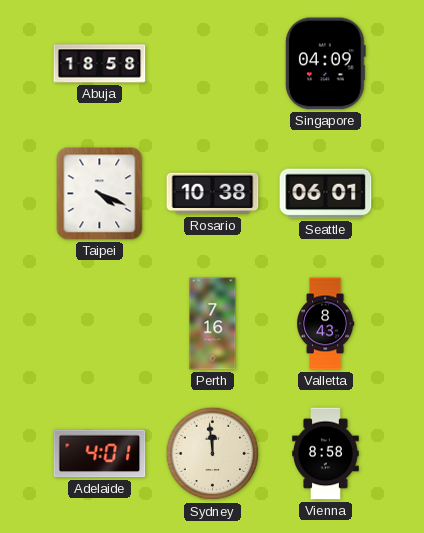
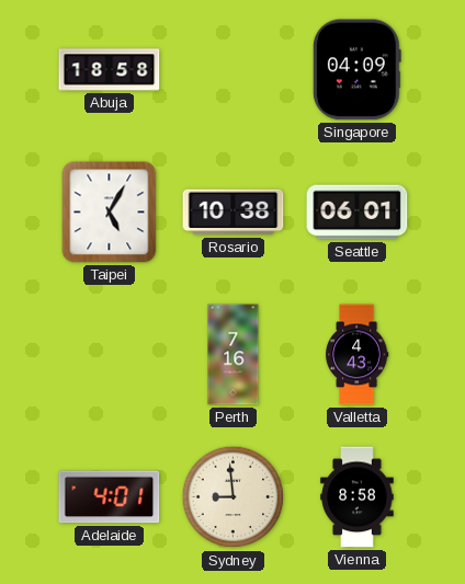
Taipei: 4:19 -> 5:05
Valletta: 8:43 -> 4:43
Sydney: 11:59 -> 8:59
